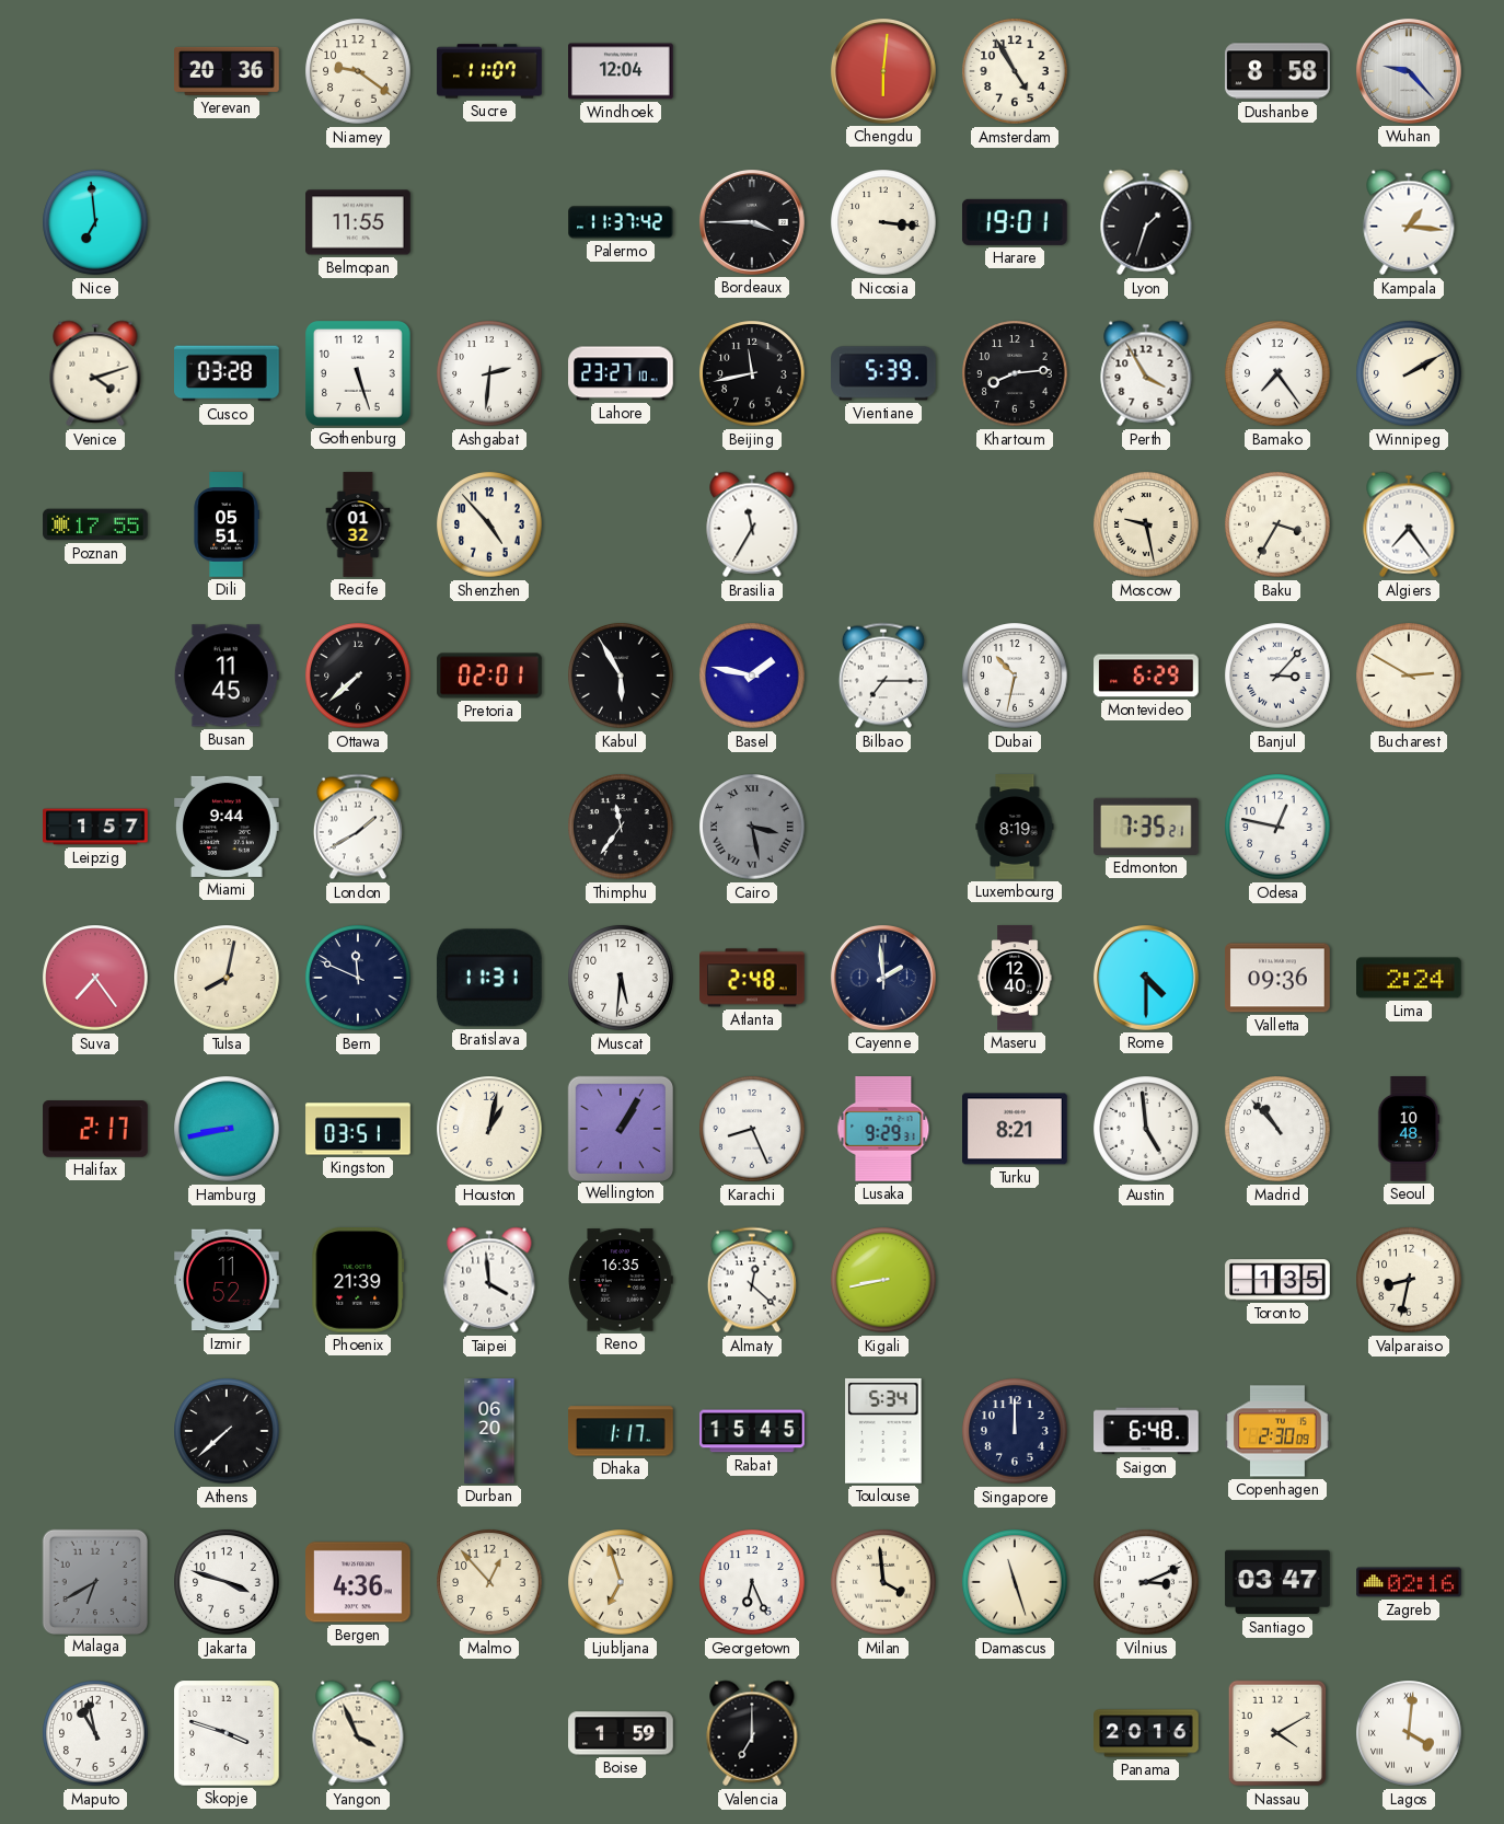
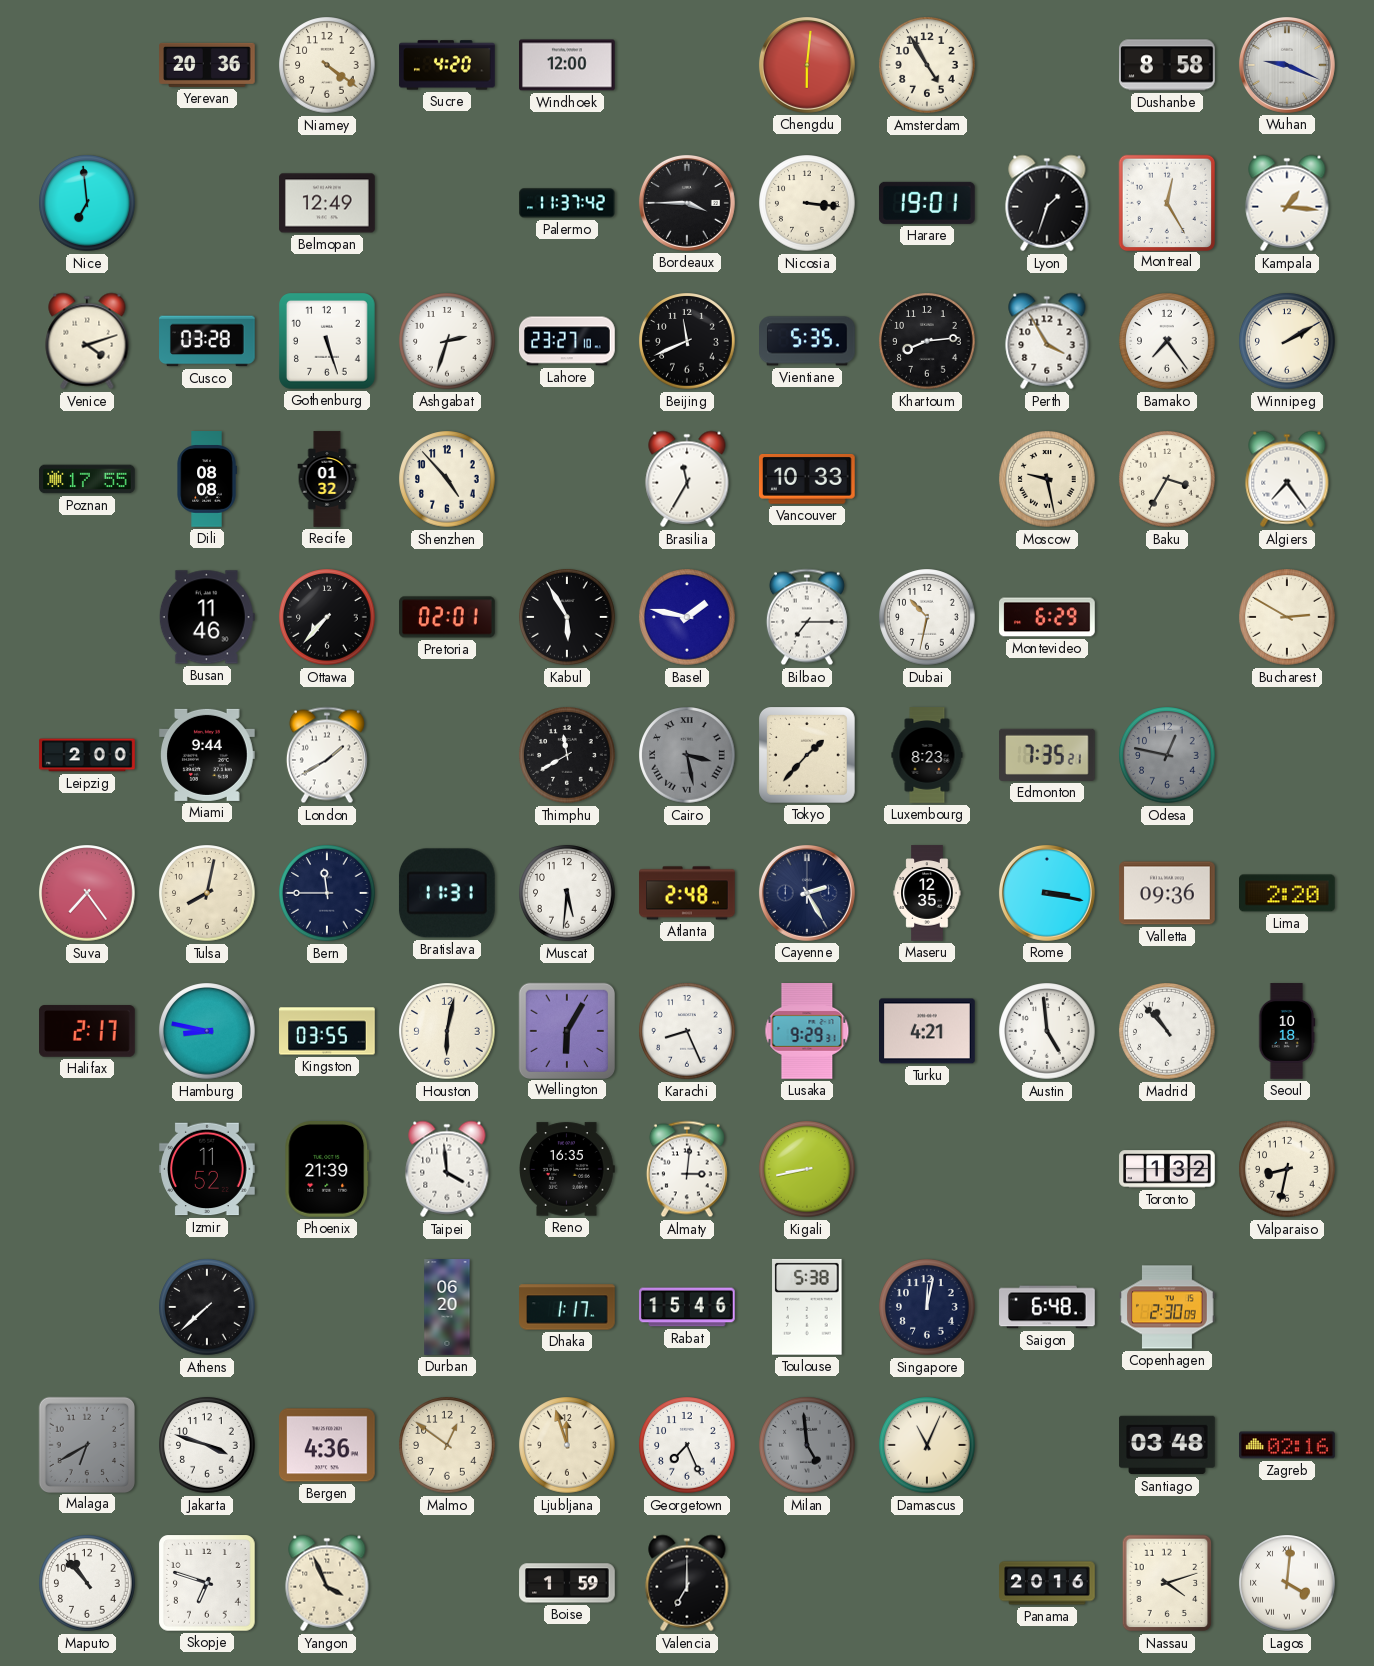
Niamey: 9:21 -> 4:21
Sucre: 11:07 -> 4:20
Windhoek: 12:04 -> 12:00
Wuhan: 9:23 -> 9:19
Belmopan: 11:55 -> 12:49
Montreal: none -> 12:25
Ashgabat: 2:31 -> 2:33
Beijing: 11:43 -> 11:41
Vientiane: 5:39 -> 5:35
Dili: 05:51 -> 08:08
Vancouver: none -> 10:33
Busan: 11:45 -> 11:46
Ottawa: 7:38 -> 7:37
Banjul: 3:07 -> none
Leipzig: 1:57 -> 2:00
Thimphu: 11:36 -> 11:40
Tokyo: none -> 1:37
Luxembourg: 8:19 -> 8:23
Odesa dial: white -> grey
Bern: 11:49 -> 11:45
Cayenne: 1:59 -> 2:25
Maseru: 12:40 -> 12:35
Rome: 4:30 -> 3:17
Lima: 2:24 -> 2:20
Hamburg: 8:43 -> 8:47
Kingston: 03:51 -> 03:55
Houston: 1:02 -> 6:02
Wellington: 1:05 -> 6:05
Turku: 8:21 -> 4:21
Seoul: 10:48 -> 10:18
Almaty: 12:22 -> 3:01
Toronto: 1:35 -> 1:32
Rabat: 15:45 -> 15:46
Toulouse: 5:34 -> 5:38
Singapore: 12:00 -> 12:02
Malmo: 12:53 -> 12:51
Ljubljana: 6:57 -> 11:57
Georgetown: 6:26 -> 7:26
Milan: 3:59 -> 4:59
Milan dial: cream -> grey
Damascus: 11:27 -> 11:04
Vilnius: 3:11 -> none
Santiago: 03:47 -> 03:48
Maputo: 10:58 -> 10:53
Skopje: 3:48 -> 6:48
Nassau: 4:10 -> 4:12
